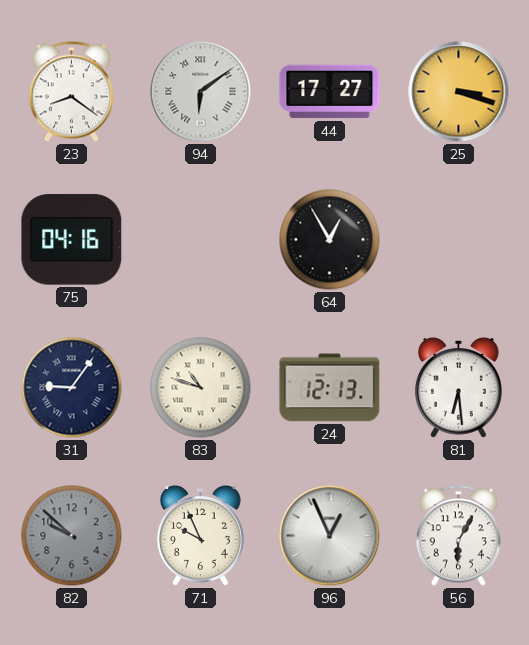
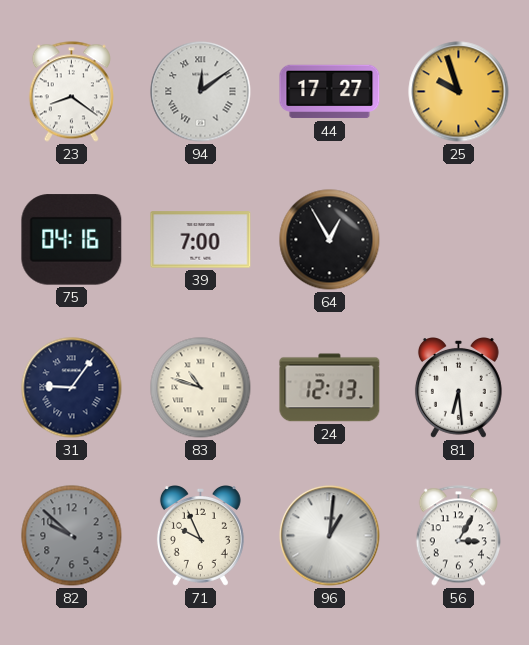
94: 6:09 -> 12:09
25: 3:18 -> 9:57
39: none -> 7:00
96: 12:56 -> 1:01
56: 6:05 -> 3:05
